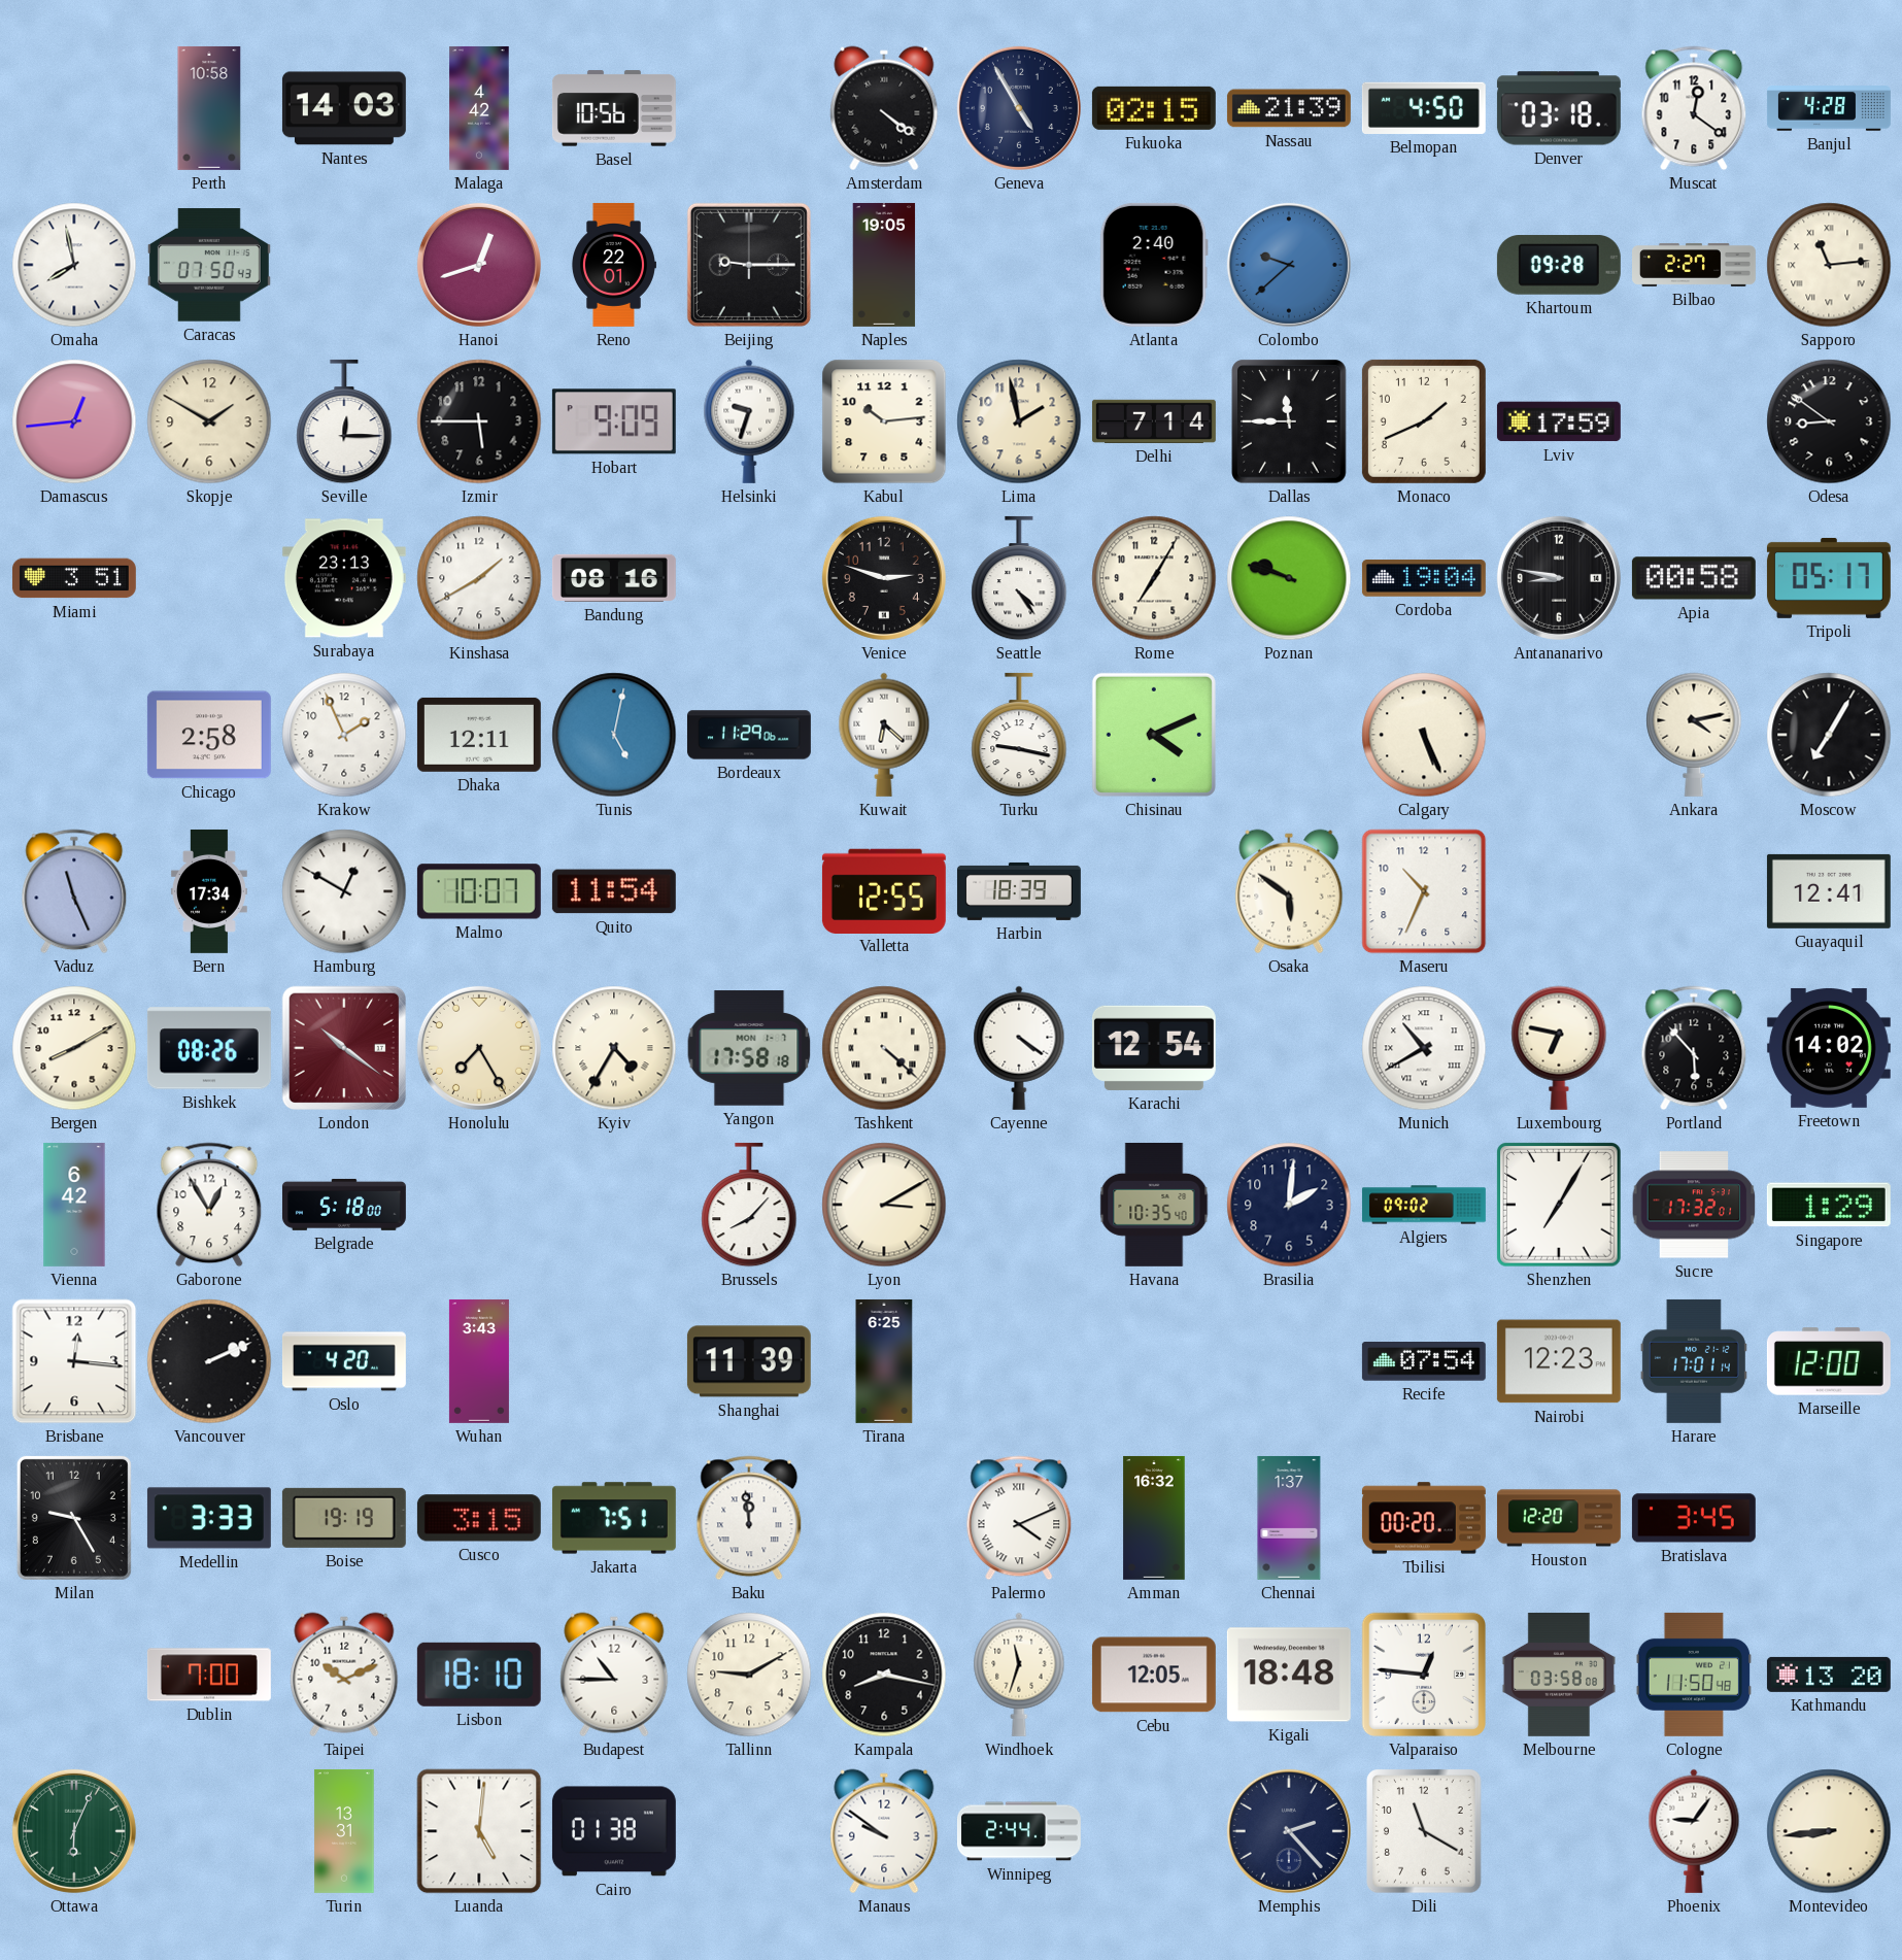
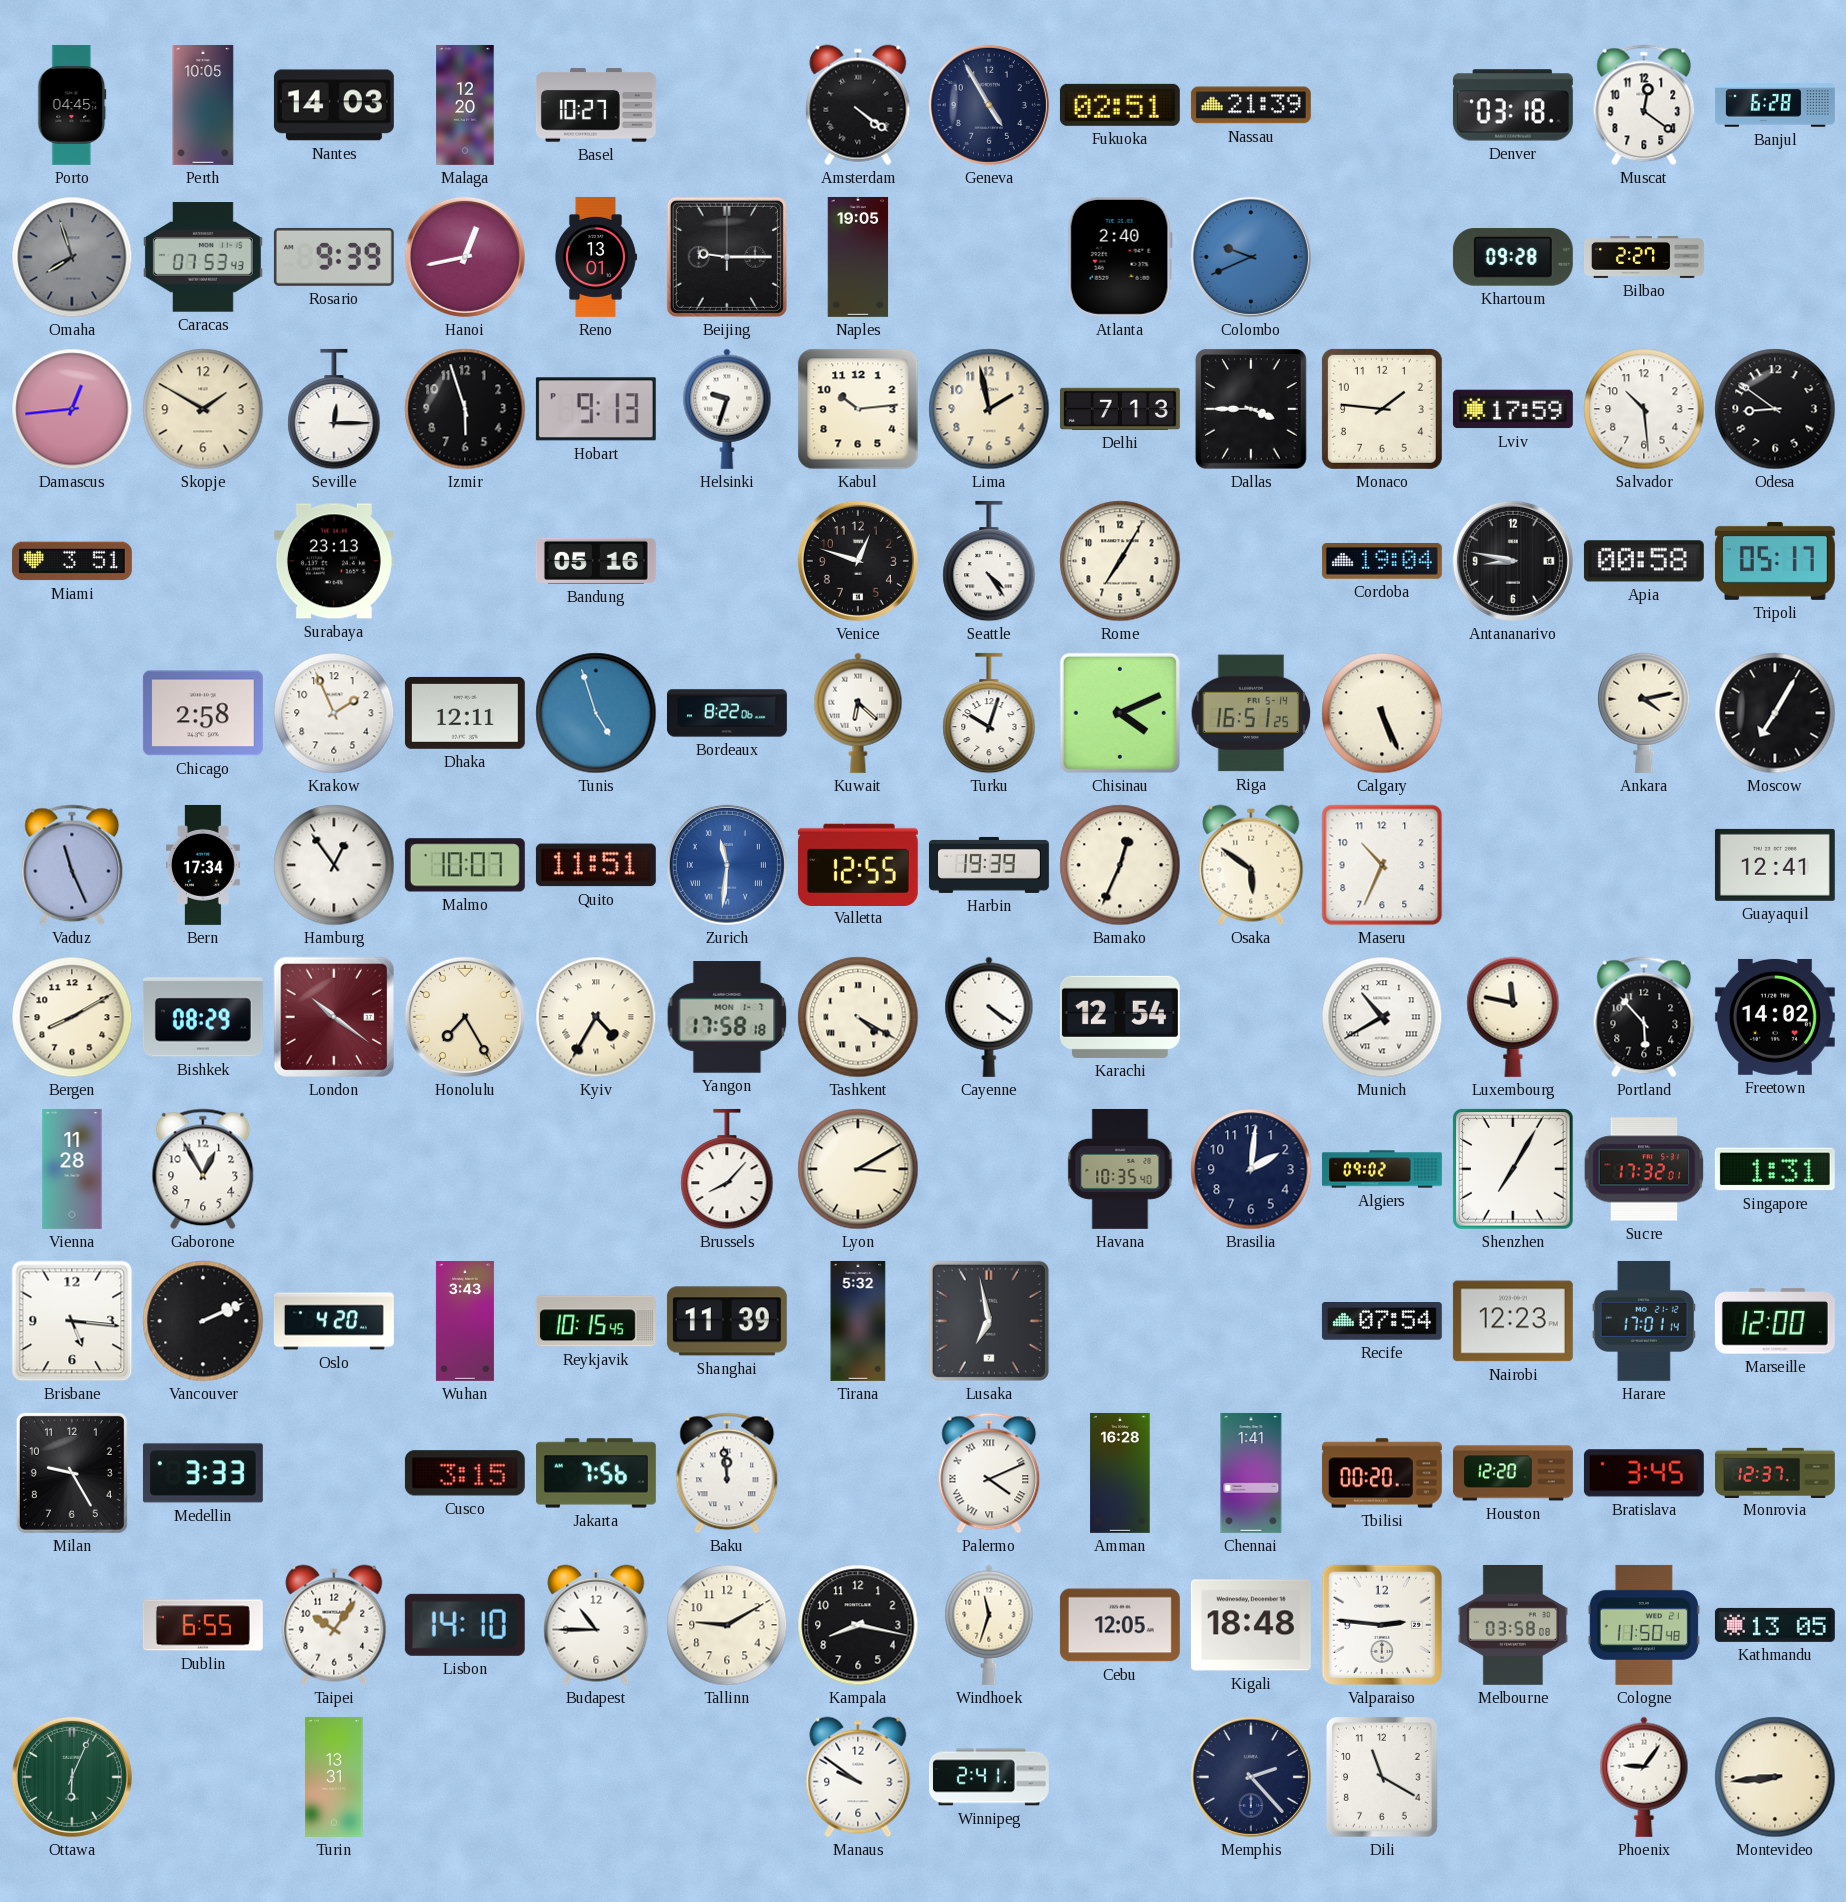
Porto: none -> 04:45
Perth: 10:58 -> 10:05
Malaga: 4:42 -> 12:20
Basel: 10:56 -> 10:27
Fukuoka: 02:15 -> 02:51
Belmopan: 4:50 -> none
Banjul: 4:28 -> 6:28
Omaha: 7:58 -> 7:57
Omaha dial: white -> grey
Caracas: 07:50 -> 07:53
Rosario: none -> 9:39
Hanoi: 12:42 -> 12:43
Reno: 22:01 -> 13:01
Colombo: 9:38 -> 9:41
Sapporo: 11:14 -> none
Izmir: 5:45 -> 5:57
Hobart: 9:09 -> 9:13
Delhi: 7:14 -> 7:13
Dallas: 11:45 -> 3:45
Monaco: 1:41 -> 1:46
Salvador: none -> 10:29
Kinshasa: 1:40 -> none
Bandung: 08:16 -> 05:16
Venice: 2:48 -> 12:48
Poznan: 9:48 -> none
Tunis: 5:02 -> 4:57
Bordeaux: 11:29 -> 8:22
Turku: 9:17 -> 10:03
Riga: none -> 16:51
Hamburg: 12:50 -> 12:54
Quito: 11:54 -> 11:51
Zurich: none -> 11:31
Harbin: 18:39 -> 19:39
Bamako: none -> 12:34
Bishkek: 08:26 -> 08:29
Tashkent: 4:22 -> 4:20
Luxembourg: 6:47 -> 11:47
Vienna: 6:42 -> 11:28
Belgrade: 5:18 -> none
Singapore: 1:29 -> 1:31
Brisbane: 12:16 -> 5:16
Reykjavik: none -> 10:15
Tirana: 6:25 -> 5:32
Lusaka: none -> 6:58
Boise: 19:19 -> none
Jakarta: 7:51 -> 7:56
Amman: 16:32 -> 16:28
Chennai: 1:37 -> 1:41
Monrovia: none -> 12:37
Dublin: 7:00 -> 6:55
Taipei: 10:11 -> 10:06
Lisbon: 18:10 -> 14:10
Valparaiso: 12:46 -> 2:46
Kathmandu: 13:20 -> 13:05
Luanda: 5:01 -> none
Cairo: 01:38 -> none
Winnipeg: 2:44 -> 2:41
